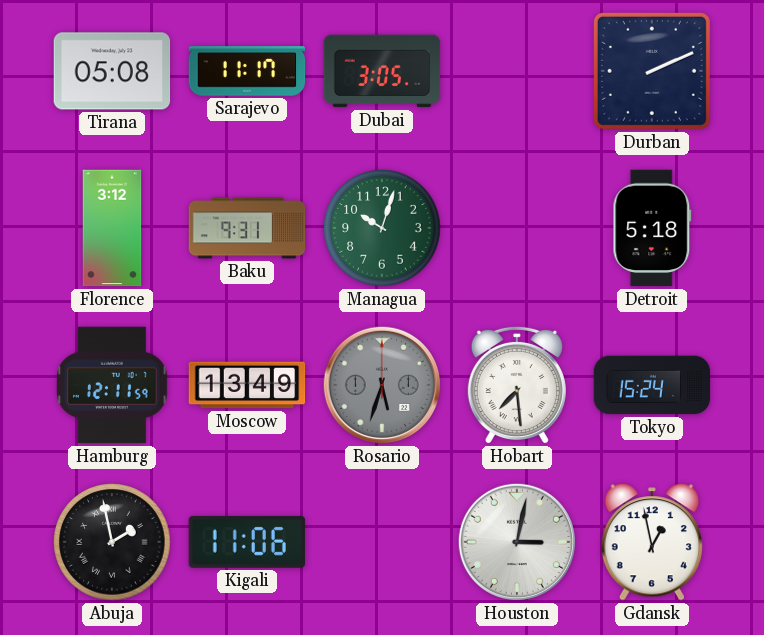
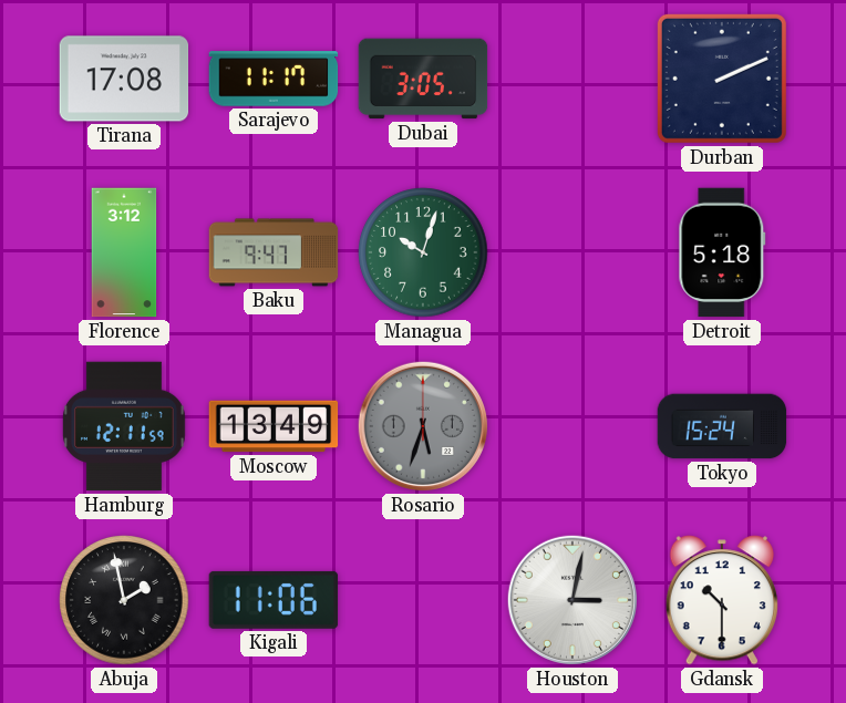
Tirana: 05:08 -> 17:08
Baku: 9:31 -> 9:47
Hobart: 7:29 -> none
Gdansk: 12:58 -> 10:30
